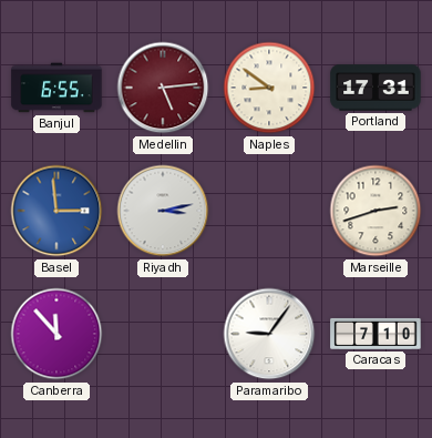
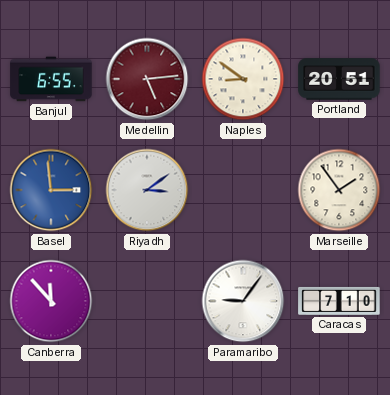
Portland: 17:31 -> 20:51
Riyadh: 3:13 -> 3:09
Marseille: 2:42 -> 1:54
